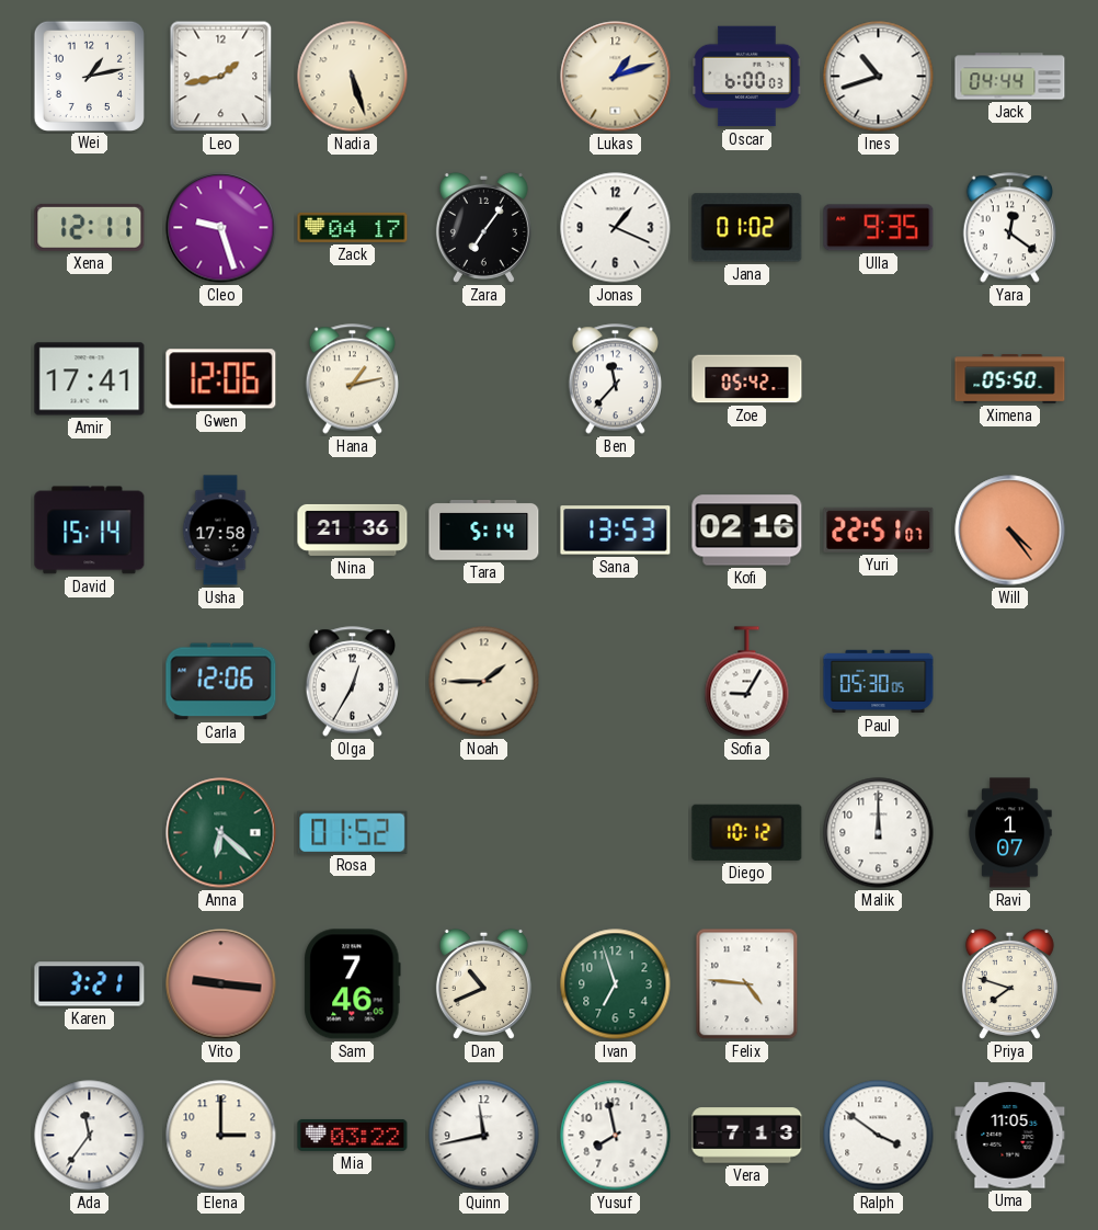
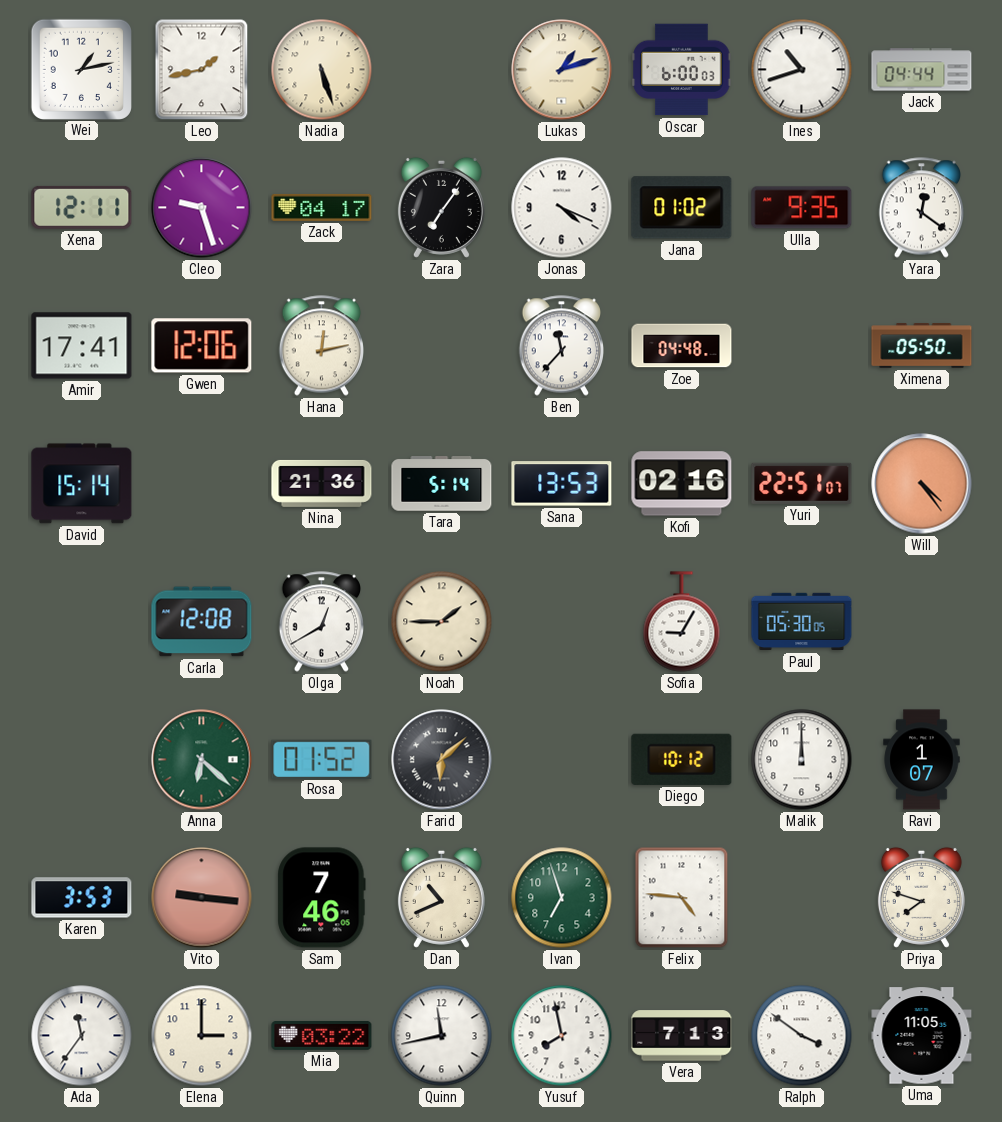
Jonas: 1:19 -> 4:19
Hana: 1:13 -> 12:13
Zoe: 05:42 -> 04:48
Usha: 17:58 -> none
Carla: 12:06 -> 12:08
Olga: 12:35 -> 12:40
Farid: none -> 6:08
Karen: 3:21 -> 3:53
